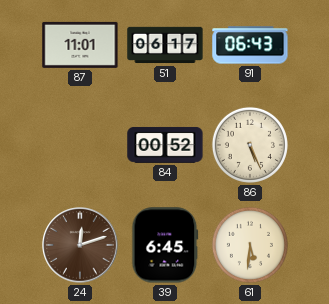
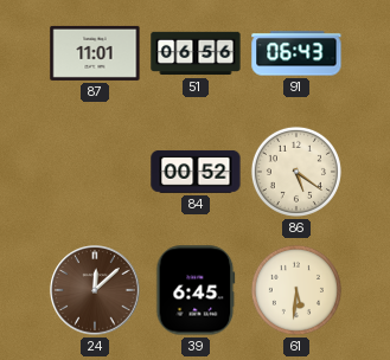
51: 06:17 -> 06:56
86: 5:26 -> 5:21
24: 12:12 -> 12:08
